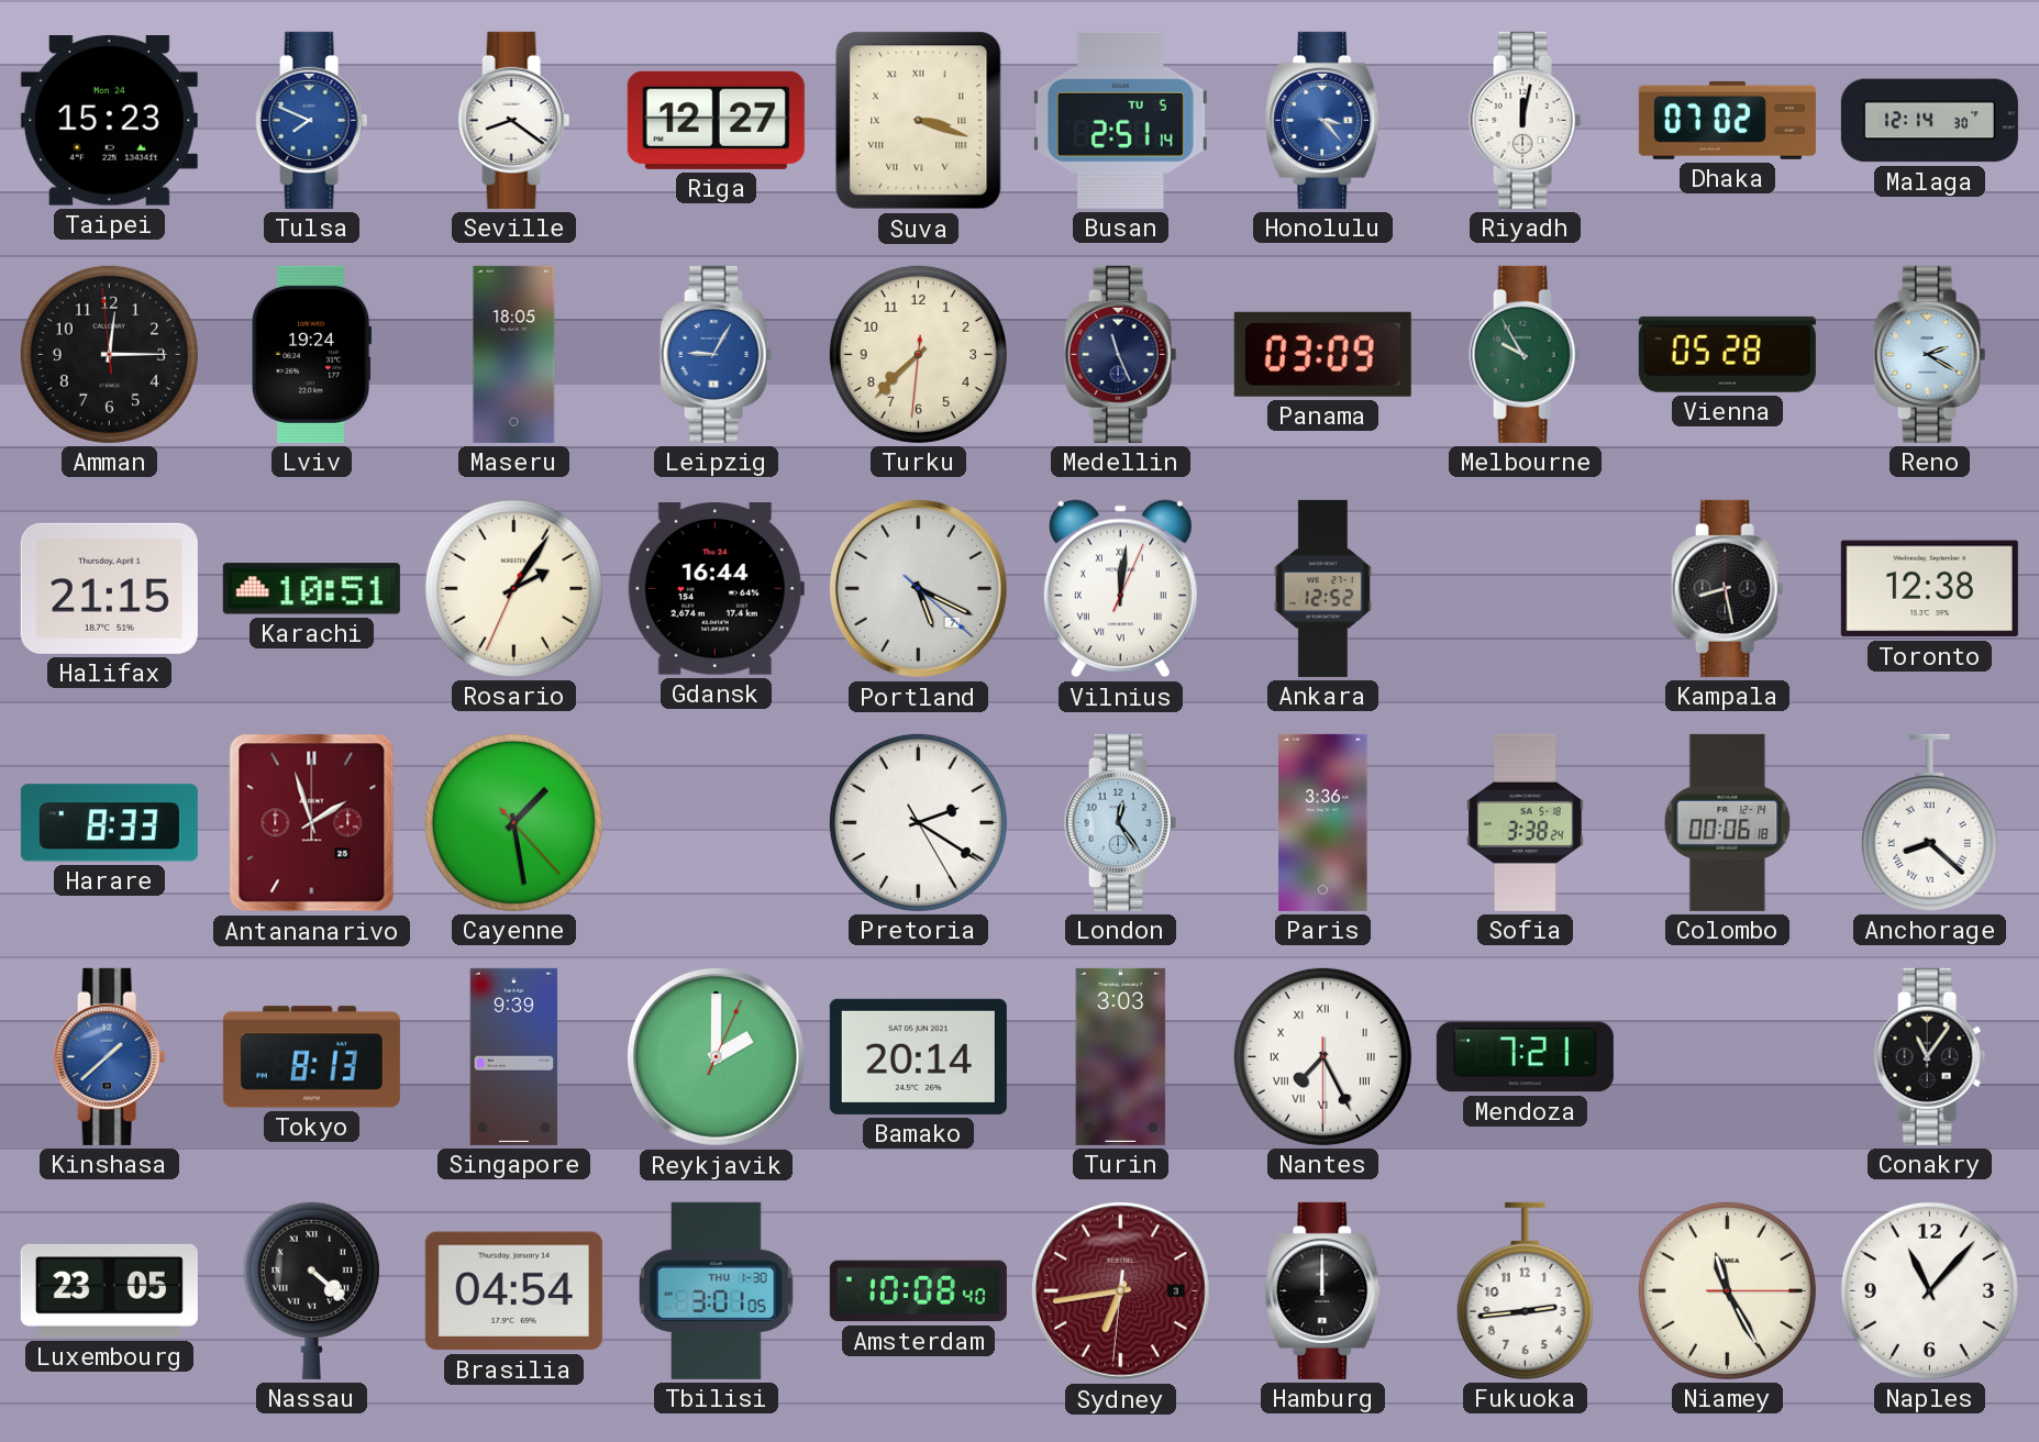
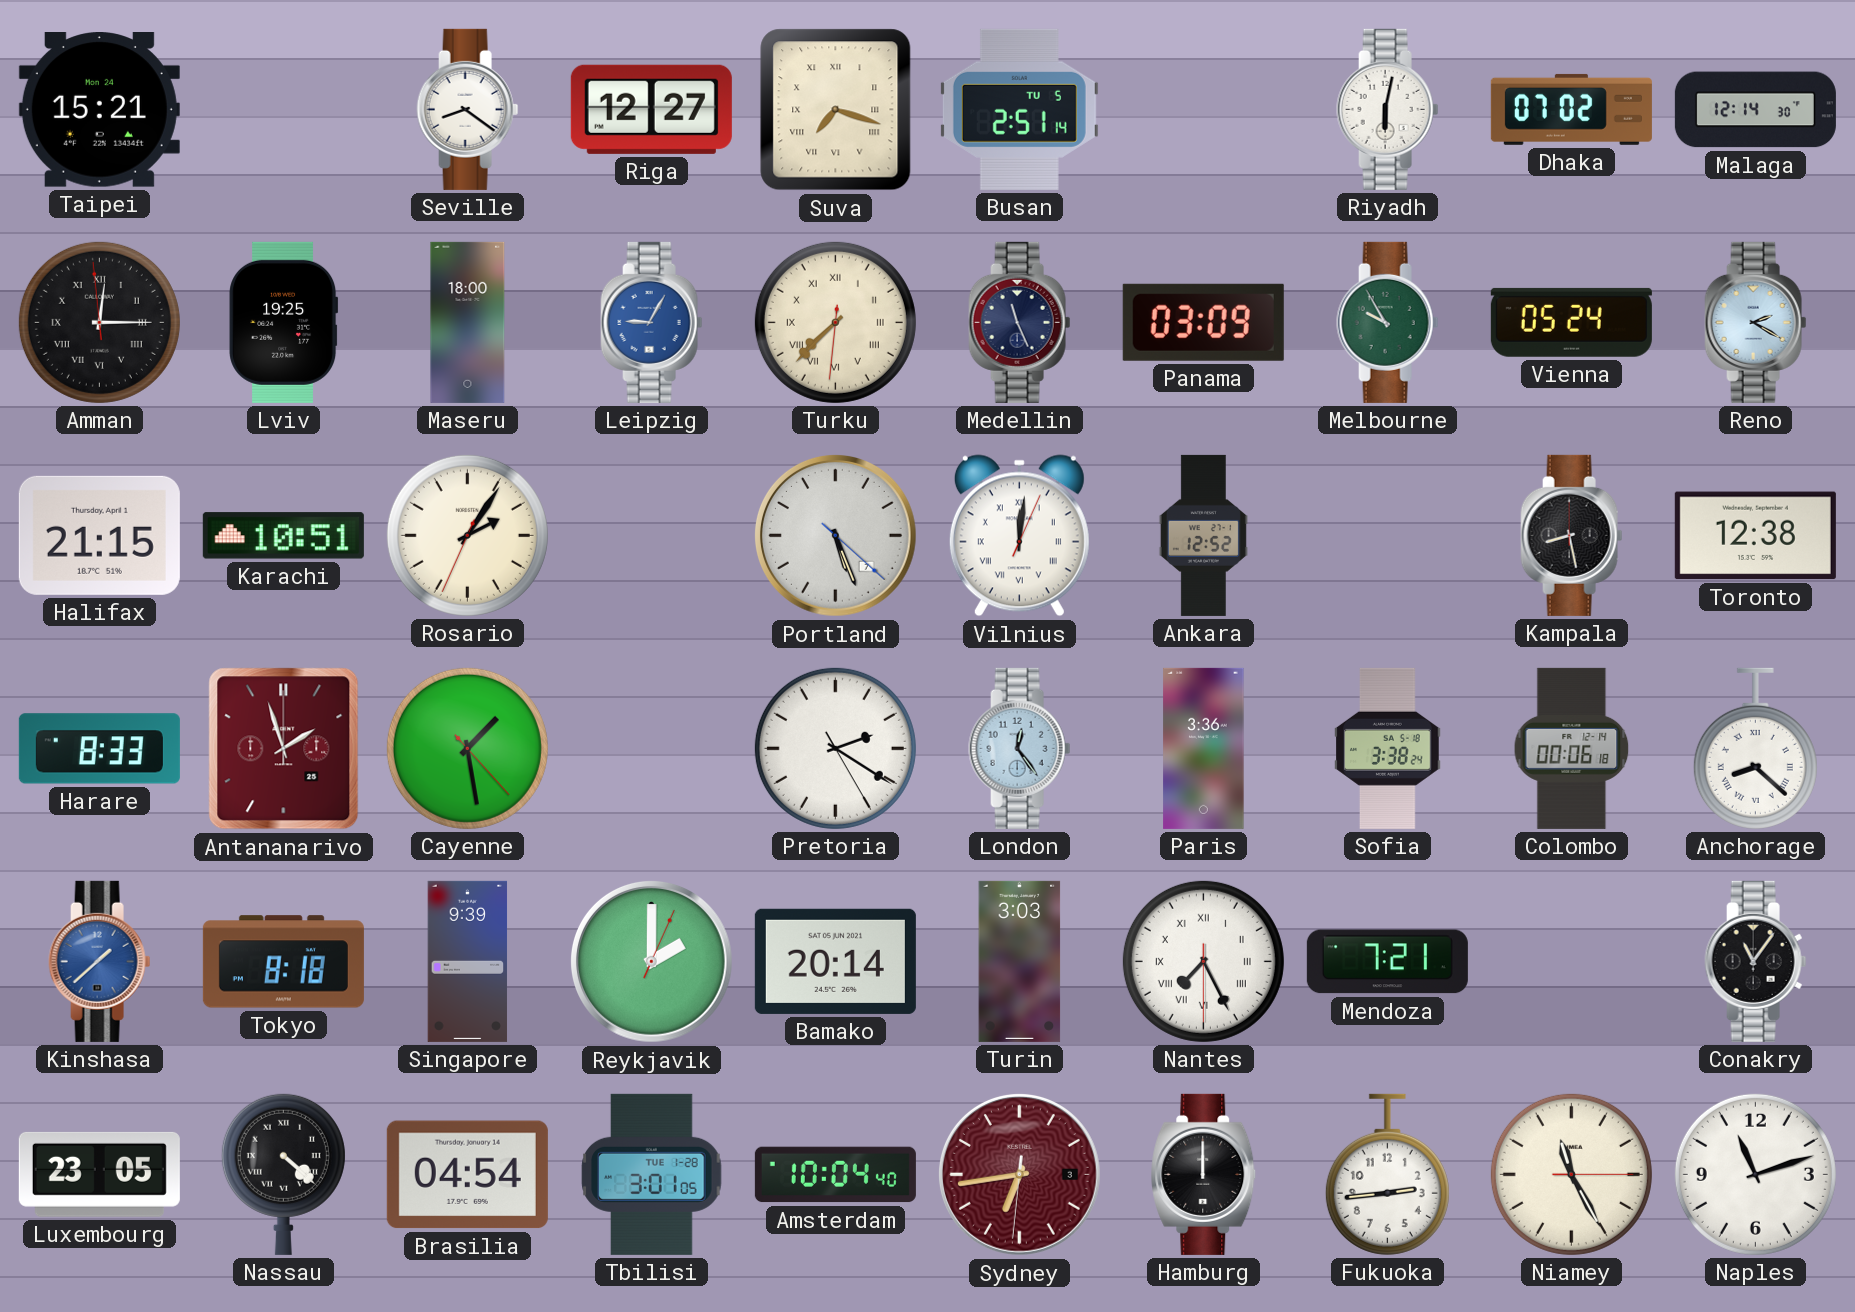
Taipei: 15:23 -> 15:21
Tulsa: 7:49 -> none
Suva: 3:18 -> 7:18
Honolulu: 3:23 -> none
Riyadh: 12:02 -> 6:02
Amman numerals: Arabic -> Roman
Lviv: 19:24 -> 19:25
Maseru: 18:05 -> 18:00
Turku numerals: Arabic -> Roman
Vienna: 05:28 -> 05:24
Gdansk: 16:44 -> none
Portland: 5:19 -> 5:26
Tokyo: 8:13 -> 8:18
Tbilisi date: THU 1-30 -> TUE 1-28
Amsterdam: 10:08 -> 10:04
Naples: 11:07 -> 11:12
